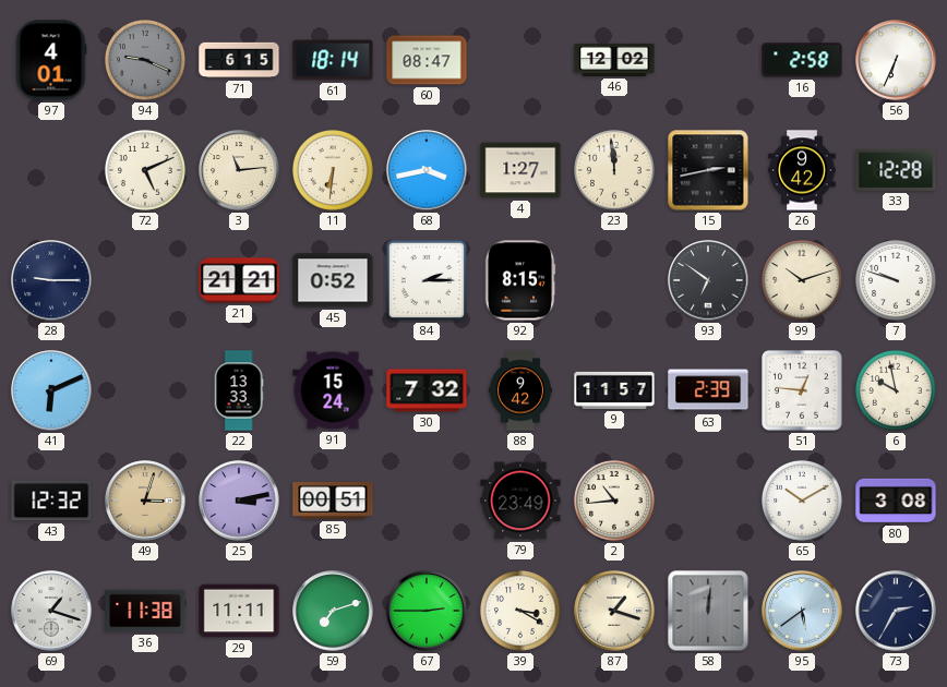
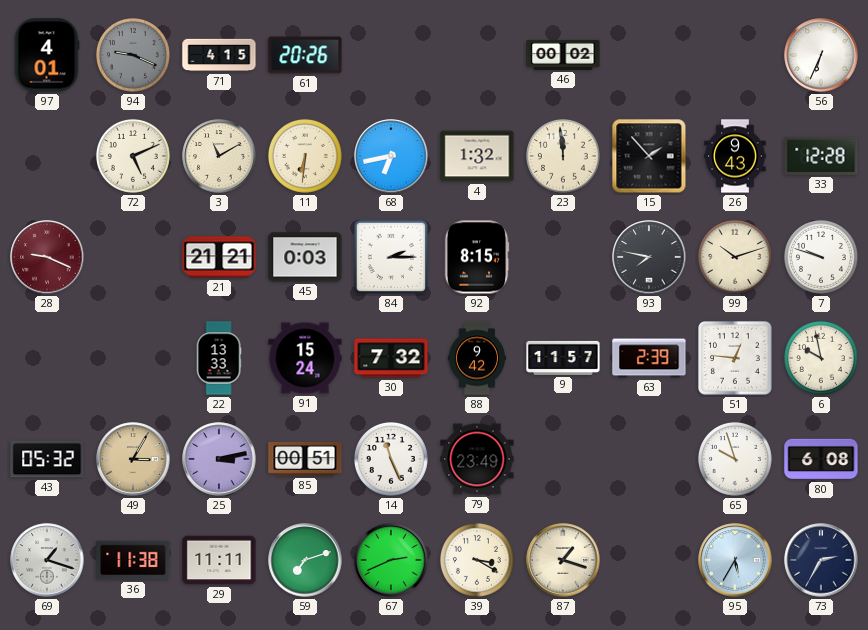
71: 6:15 -> 4:15
61: 18:14 -> 20:26
60: 08:47 -> none
46: 12:02 -> 00:02
16: 2:58 -> none
3: 11:14 -> 11:10
68: 3:43 -> 6:43
4: 1:27 -> 1:32
15: 2:43 -> 1:53
26: 9:42 -> 9:43
28: 9:15 -> 9:19
28 dial: navy -> burgundy
45: 0:52 -> 0:03
93: 6:51 -> 7:47
41: 6:11 -> none
43: 12:32 -> 05:32
49: 3:03 -> 3:05
14: none -> 11:26
2: 10:44 -> none
65: 10:10 -> 9:57
80: 3:08 -> 6:08
67: 2:45 -> 2:41
58: 12:01 -> none
95: 5:39 -> 5:35
